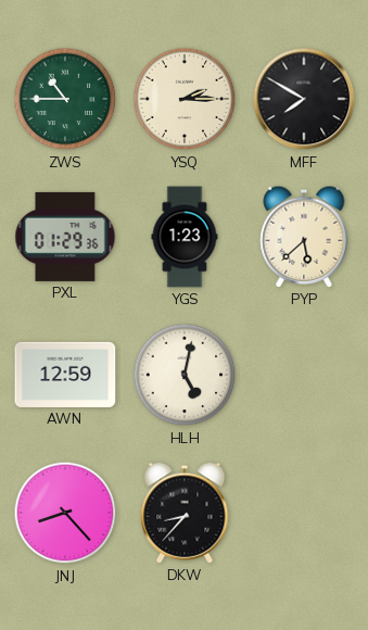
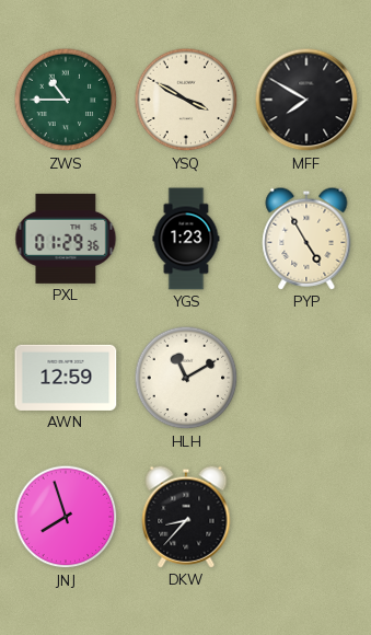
YSQ: 2:15 -> 3:50
PYP: 5:38 -> 4:55
HLH: 5:02 -> 11:10
JNJ: 8:23 -> 7:57
